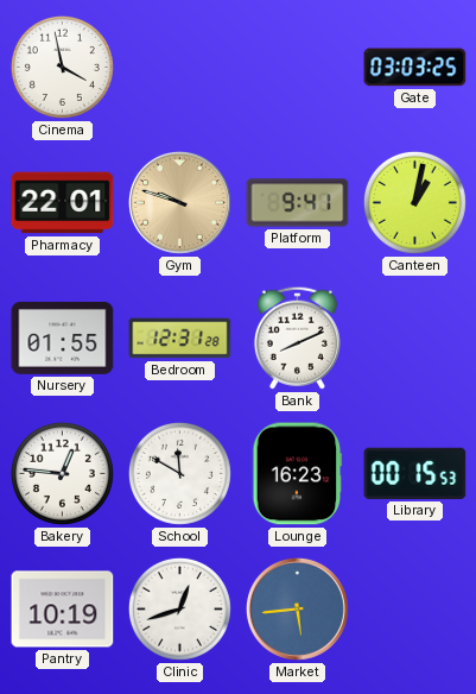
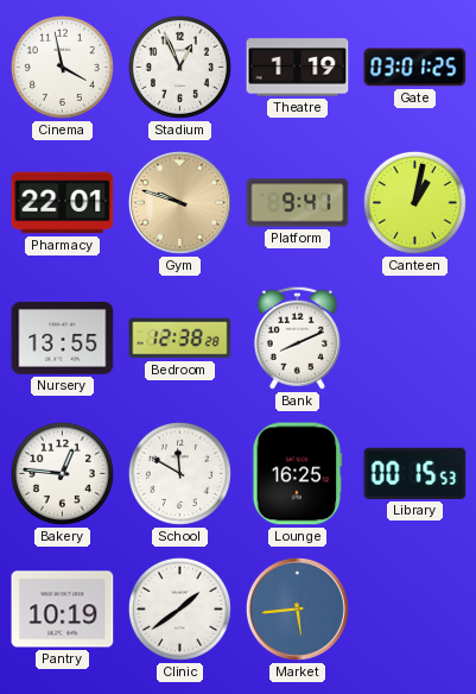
Stadium: none -> 12:56
Theatre: none -> 1:19
Gate: 03:03 -> 03:01
Nursery: 01:55 -> 13:55
Bedroom: 12:31 -> 12:38
Lounge: 16:23 -> 16:25
Clinic: 12:42 -> 1:39
